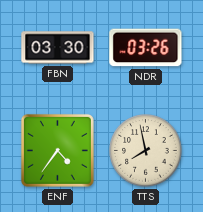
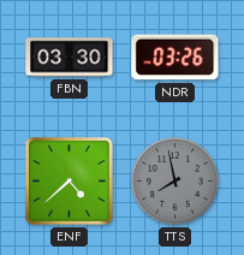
ENF: 4:36 -> 4:38
TTS dial: cream -> grey
